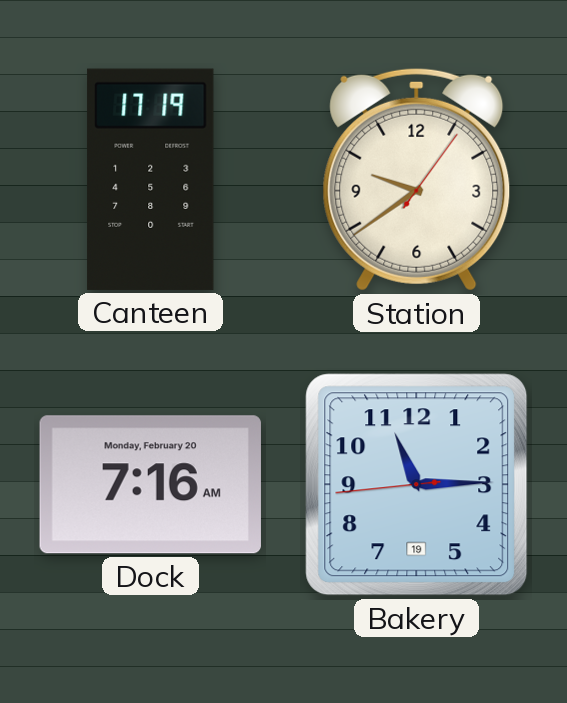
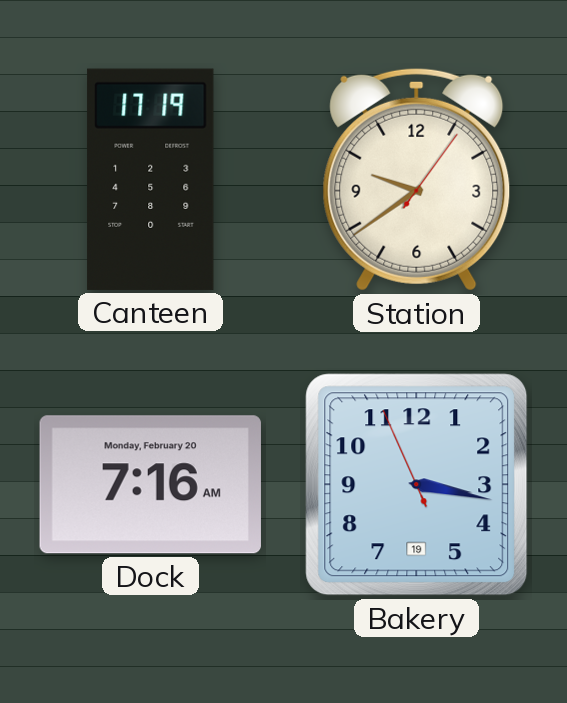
Bakery: 11:14 -> 3:16
